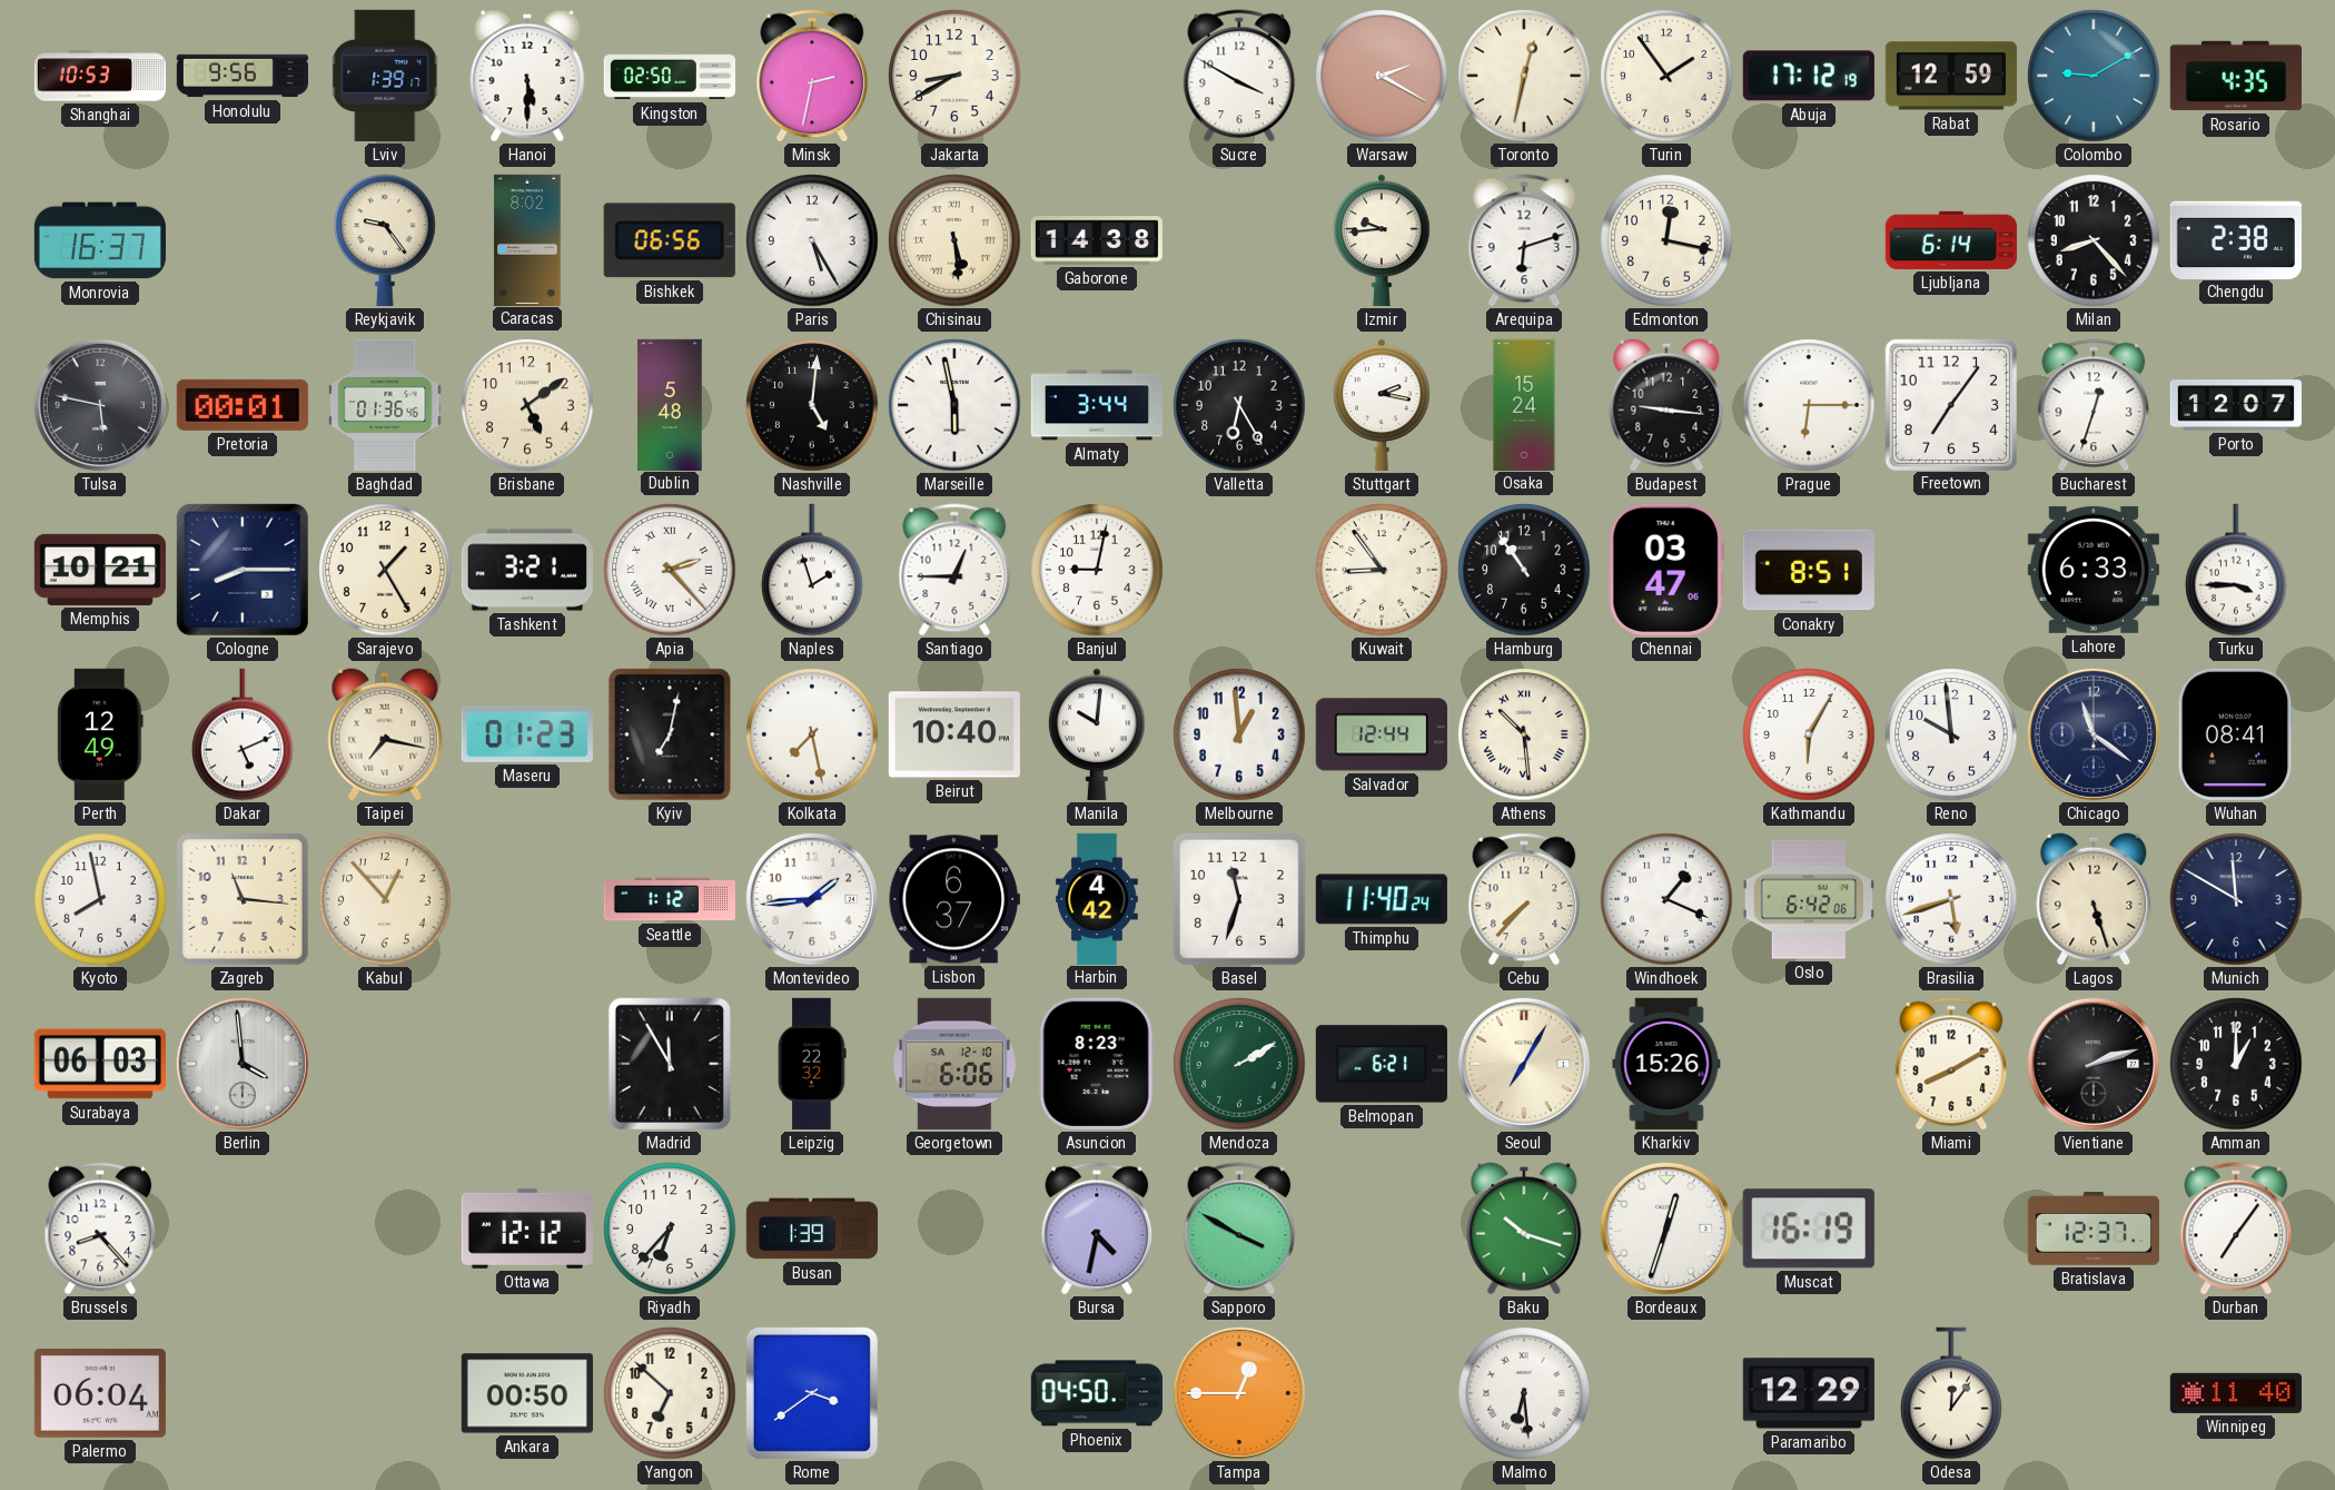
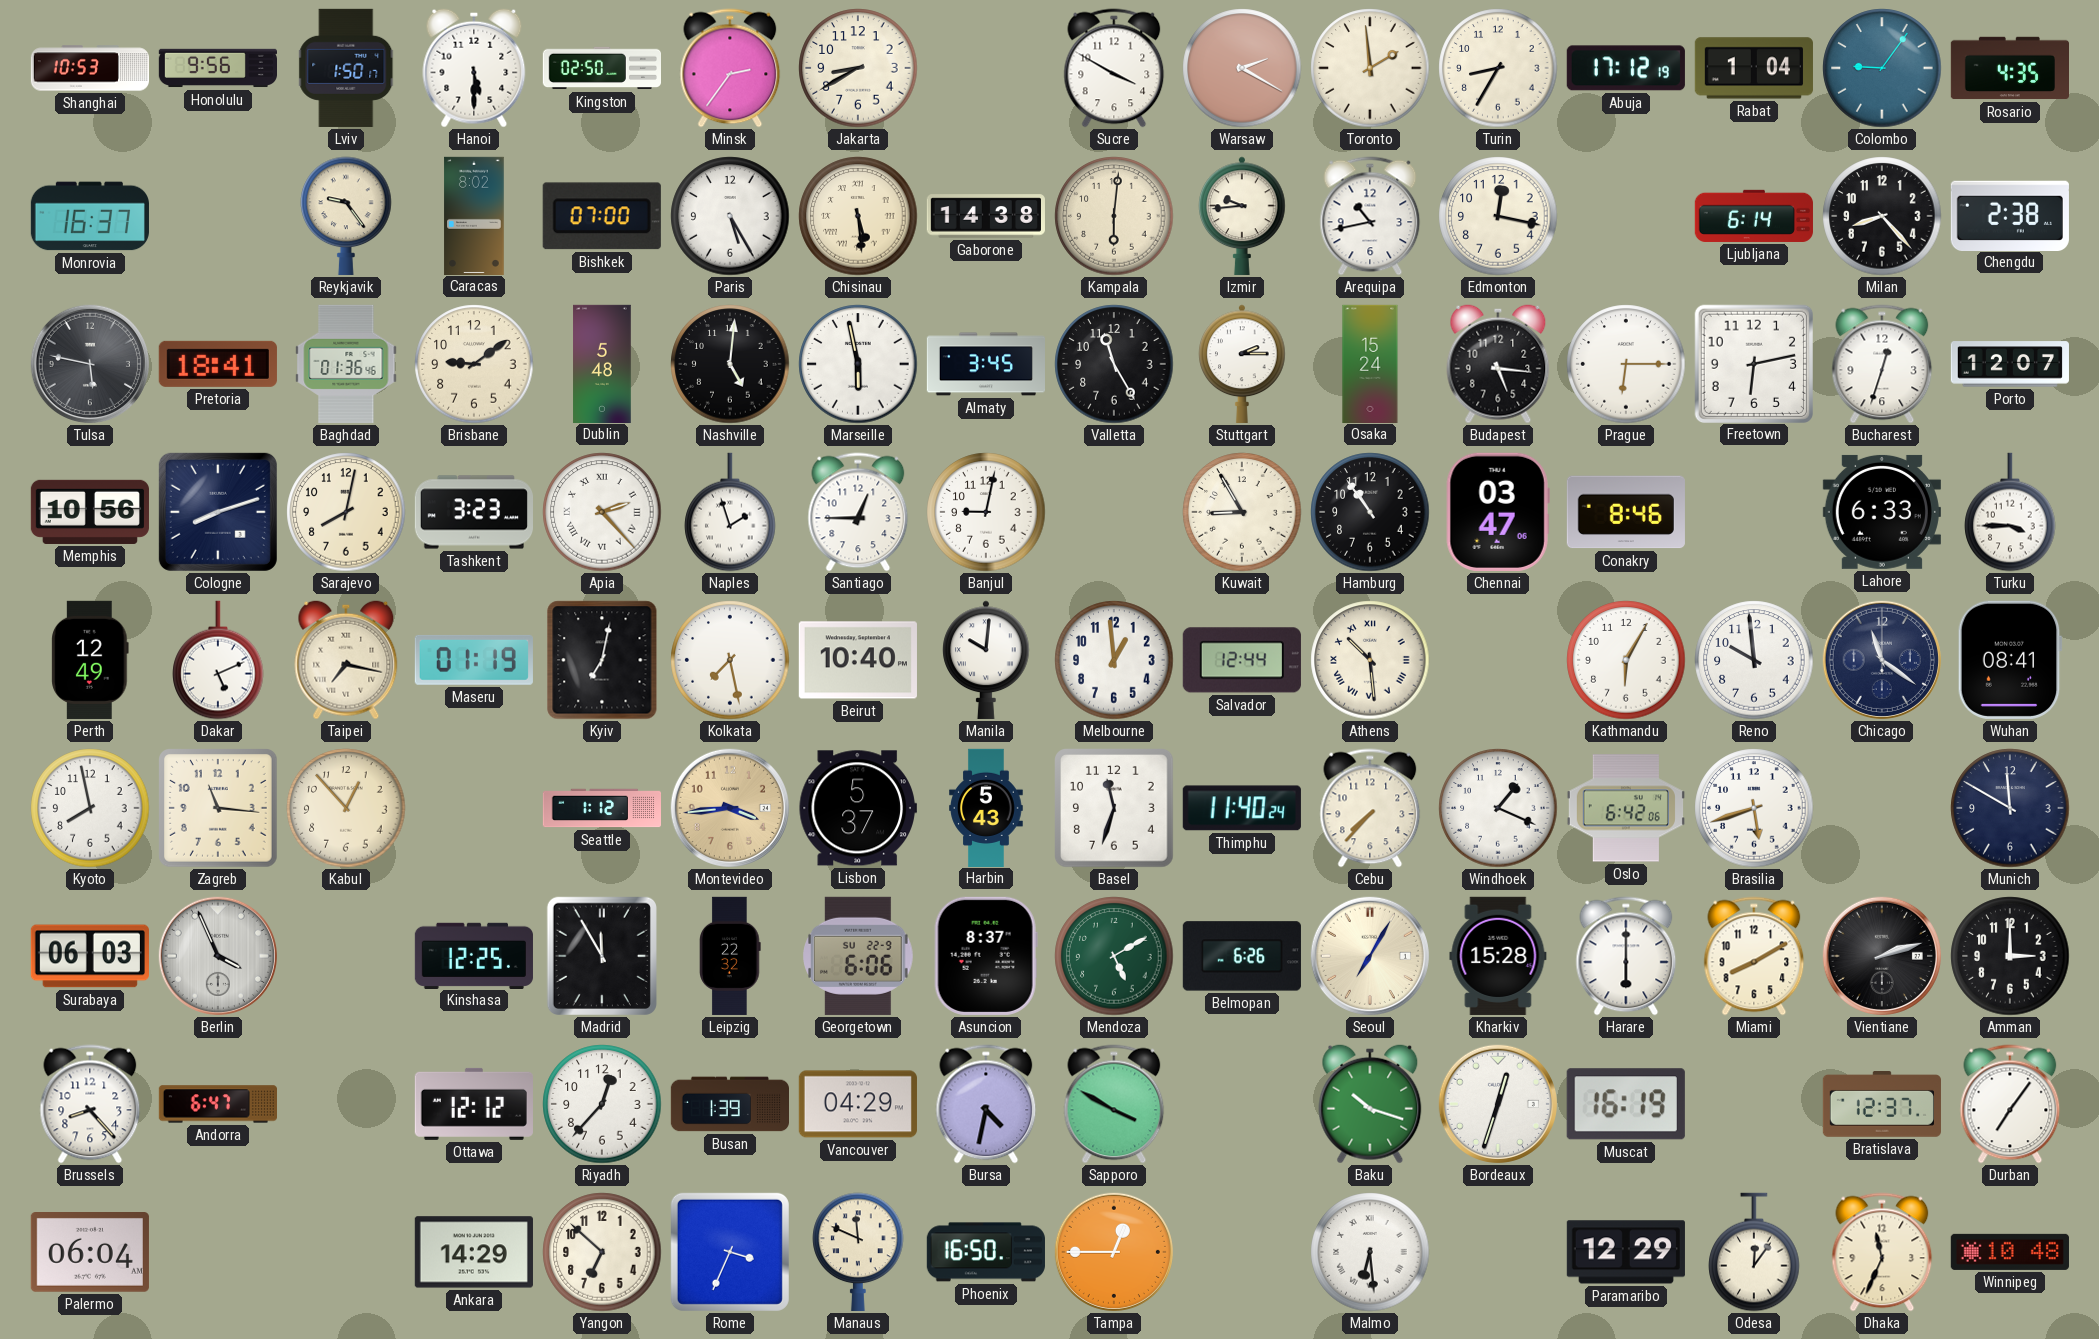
Lviv: 1:39 -> 1:50
Minsk: 2:32 -> 2:36
Toronto: 12:32 -> 1:59
Turin: 1:54 -> 8:35
Rabat: 12:59 -> 1:04
Colombo: 9:10 -> 9:06
Bishkek: 06:56 -> 07:00
Kampala: none -> 6:01
Arequipa: 6:12 -> 10:43
Pretoria: 00:01 -> 18:41
Brisbane: 5:09 -> 9:09
Almaty: 3:44 -> 3:45
Valletta: 6:25 -> 11:25
Stuttgart: 2:17 -> 2:15
Budapest: 9:16 -> 5:16
Freetown: 7:06 -> 6:13
Memphis: 10:21 -> 10:56
Cologne: 8:15 -> 8:12
Sarajevo: 1:25 -> 8:02
Tashkent: 3:21 -> 3:23
Kuwait: 8:54 -> 8:55
Conakry: 8:51 -> 8:46
Maseru: 01:23 -> 01:19
Montevideo: 1:44 -> 3:44
Montevideo dial: white -> champagne
Lisbon: 6:37 -> 5:37
Harbin: 4:42 -> 5:43
Lagos: 5:27 -> none
Berlin: 3:59 -> 3:56
Kinshasa: none -> 12:25
Georgetown date: SA 12-10 -> SU 22-9
Asuncion: 8:23 -> 8:37
Mendoza: 2:10 -> 5:10
Belmopan: 6:21 -> 6:26
Kharkiv: 15:26 -> 15:28
Harare: none -> 6:00
Amman: 1:00 -> 3:00
Andorra: none -> 6:47
Riyadh: 6:37 -> 12:37
Vancouver: none -> 04:29
Ankara: 00:50 -> 14:29
Rome: 3:39 -> 3:34
Manaus: none -> 11:49
Phoenix: 04:50 -> 16:50
Dhaka: none -> 11:34
Winnipeg: 11:40 -> 10:48
